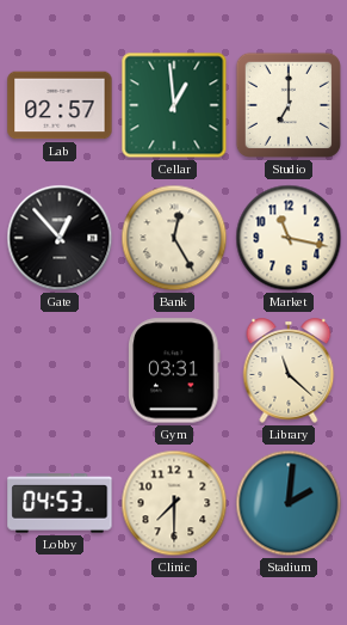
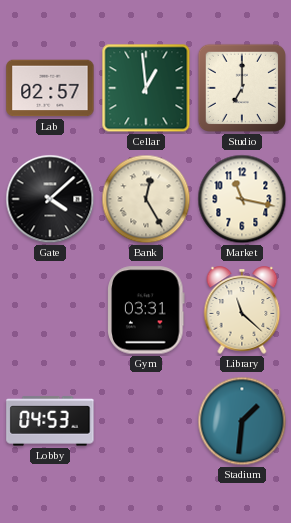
Gate: 12:53 -> 4:08
Clinic: 7:30 -> none
Stadium: 2:01 -> 1:31
